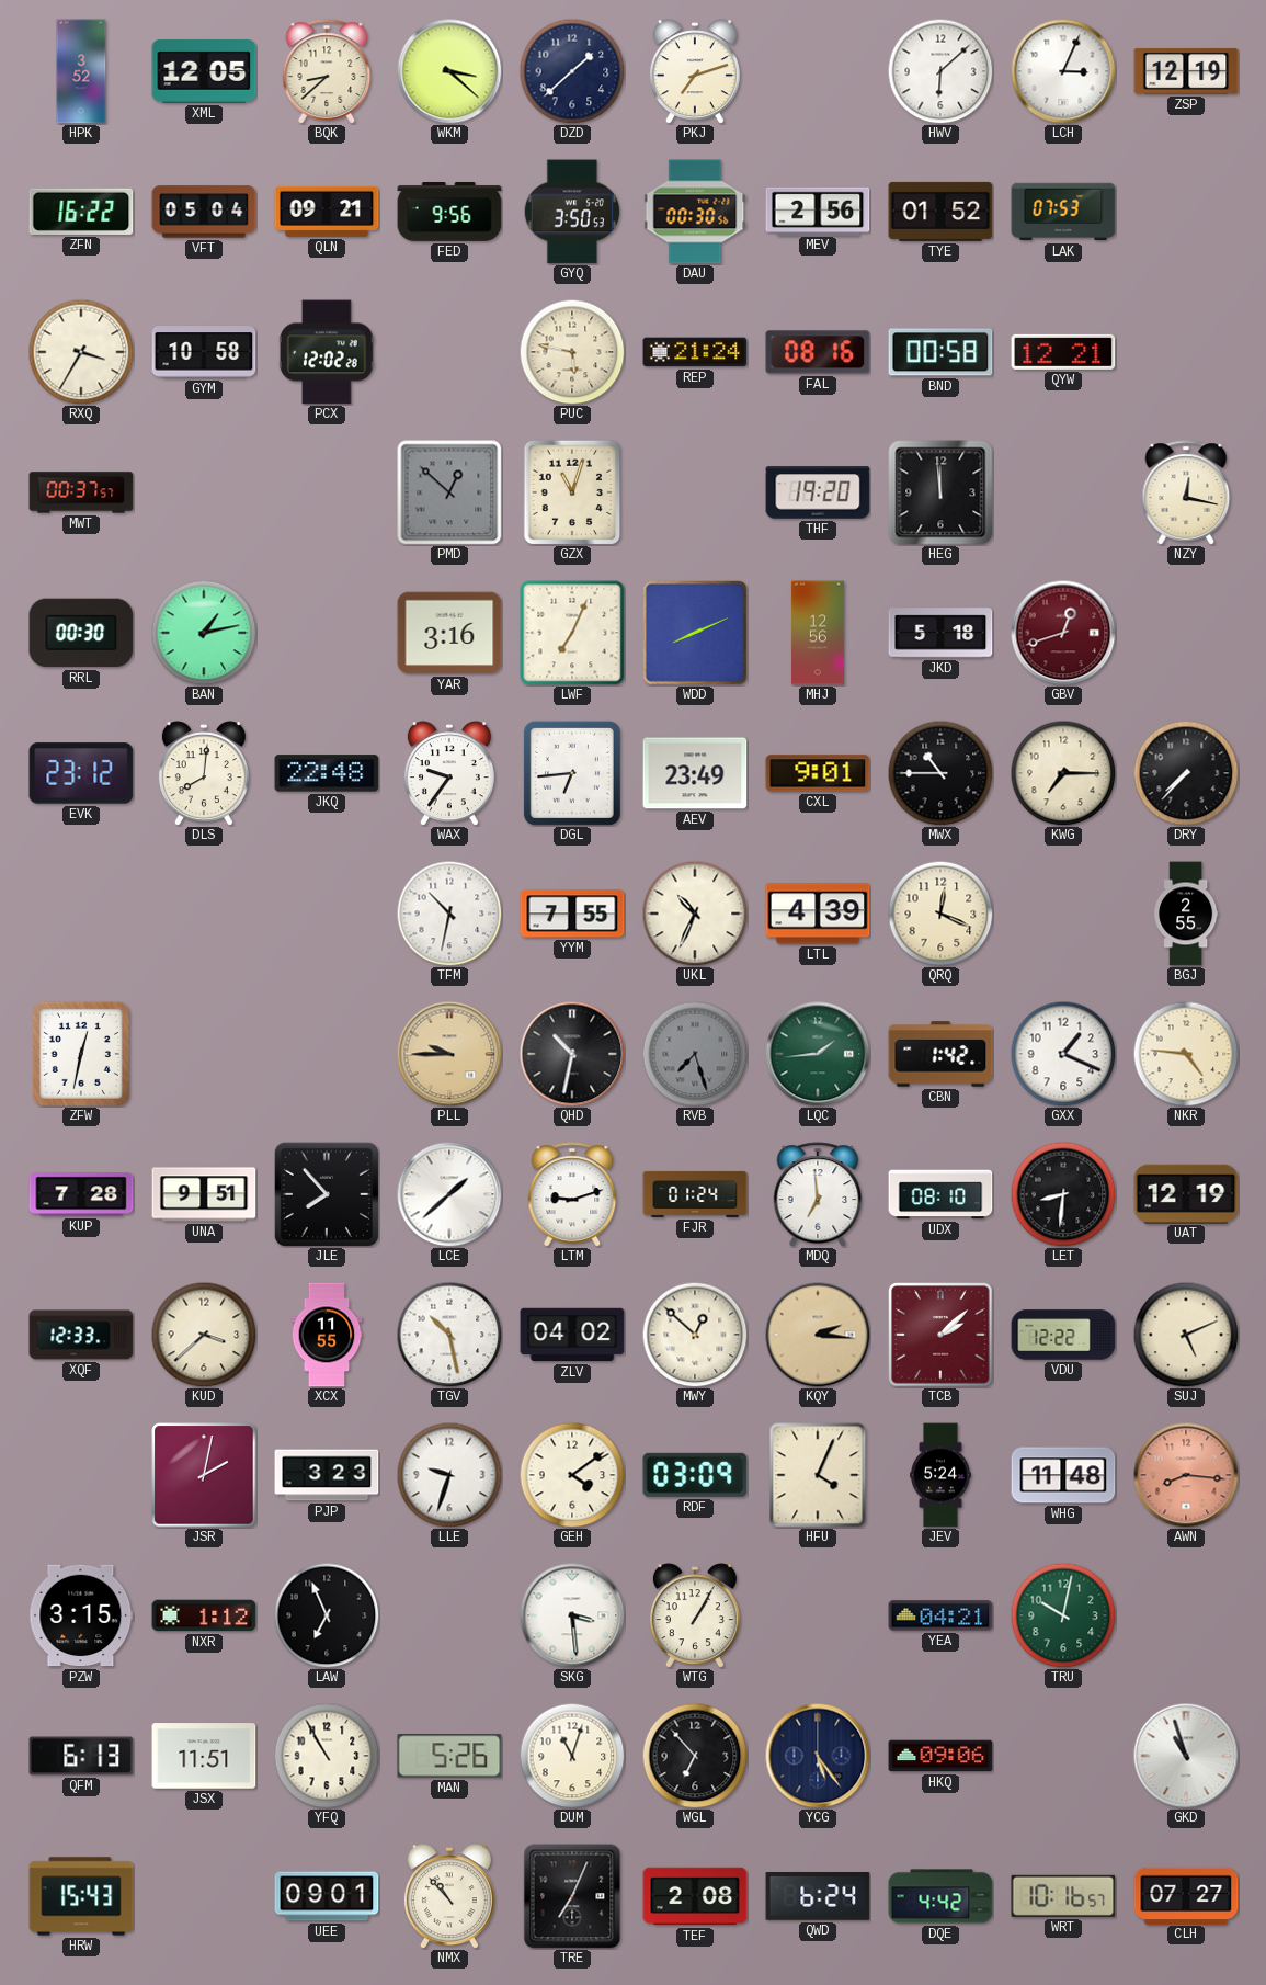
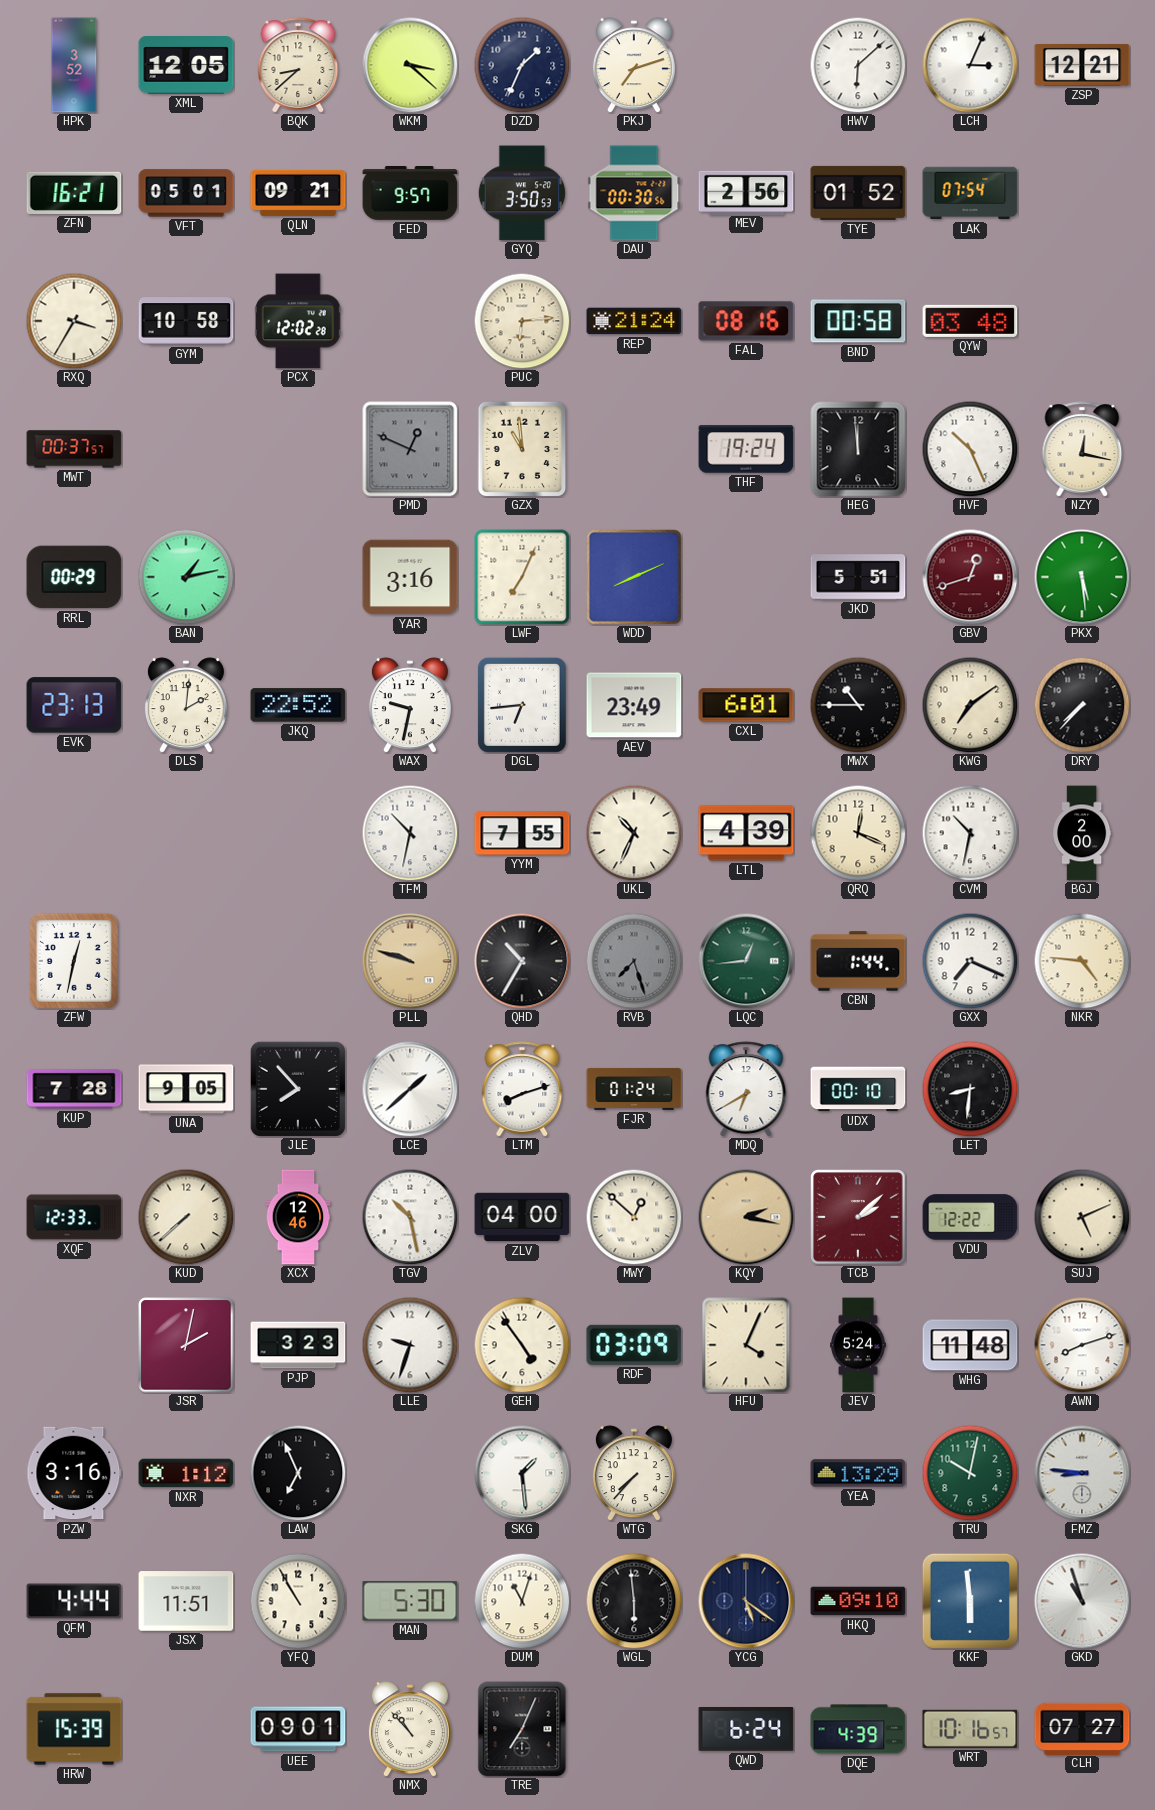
DZD: 1:38 -> 1:34
ZSP: 12:19 -> 12:21
ZFN: 16:22 -> 16:21
VFT: 05:04 -> 05:01
FED: 9:56 -> 9:57
LAK: 07:53 -> 07:54
PUC: 5:47 -> 6:14
QYW: 12:21 -> 03:48
PMD: 12:52 -> 12:49
GZX: 11:03 -> 10:59
THF: 19:20 -> 19:24
HVF: none -> 10:26
RRL: 00:30 -> 00:29
MHJ: 12:56 -> none
JKD: 5:18 -> 5:51
PKX: none -> 5:29
EVK: 23:12 -> 23:13
DLS: 8:01 -> 2:01
JKQ: 22:48 -> 22:52
WAX: 9:36 -> 9:32
CXL: 9:01 -> 6:01
KWG: 7:15 -> 7:09
CVM: none -> 10:32
BGJ: 2:55 -> 2:00
PLL: 9:45 -> 9:48
QHD: 10:32 -> 10:35
LQC: 1:44 -> 12:44
CBN: 1:42 -> 1:44
GXX: 1:19 -> 7:19
UNA: 9:51 -> 9:05
LTM: 9:12 -> 8:12
MDQ: 6:59 -> 6:40
UDX: 08:10 -> 00:10
UAT: 12:19 -> none
KUD: 3:38 -> 7:38
XCX: 11:55 -> 12:46
ZLV: 04:02 -> 04:00
KQY: 2:16 -> 2:17
GEH: 4:09 -> 4:54
AWN: 8:16 -> 8:12
AWN dial: salmon -> white
PZW: 3:15 -> 3:16
SKG: 3:29 -> 1:29
WTG: 1:05 -> 7:37
YEA: 04:21 -> 13:29
FMZ: none -> 8:46
QFM: 6:13 -> 4:44
MAN: 5:26 -> 5:30
WGL: 6:53 -> 5:59
YCG: 5:24 -> 5:21
HKQ: 09:06 -> 09:10
KKF: none -> 5:59
HRW: 15:43 -> 15:39
TEF: 2:08 -> none
DQE: 4:42 -> 4:39
